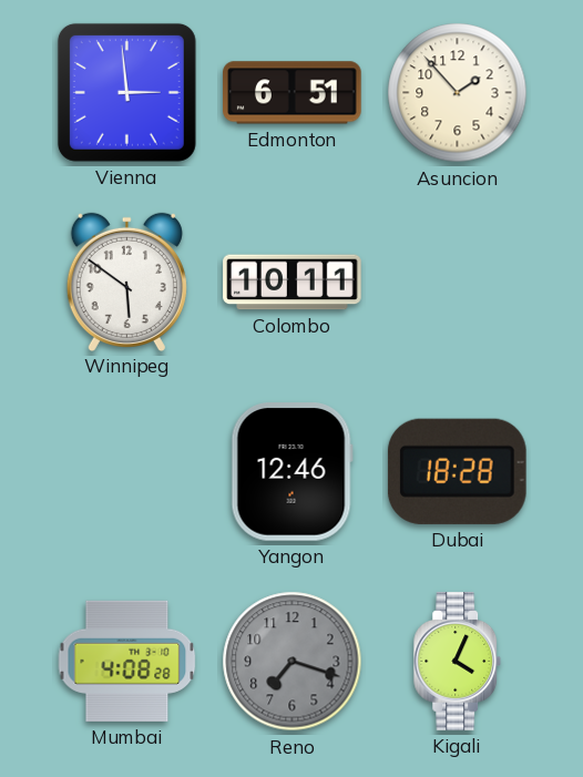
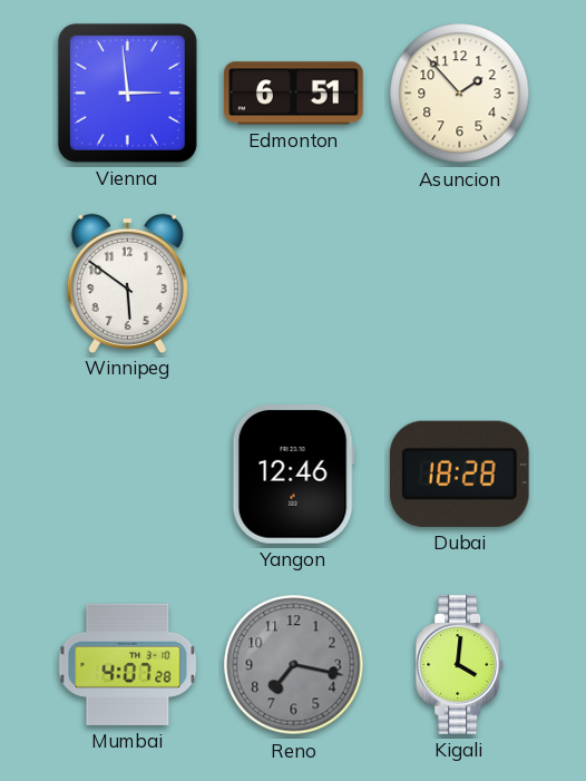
Colombo: 10:11 -> none
Mumbai: 4:08 -> 4:07
Reno: 7:18 -> 7:17
Kigali: 4:04 -> 4:01
